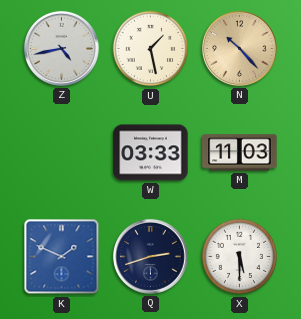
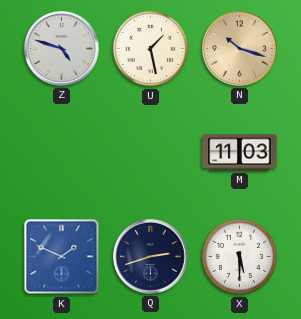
Z: 4:43 -> 4:48
N: 10:23 -> 10:18
W: 03:33 -> none
